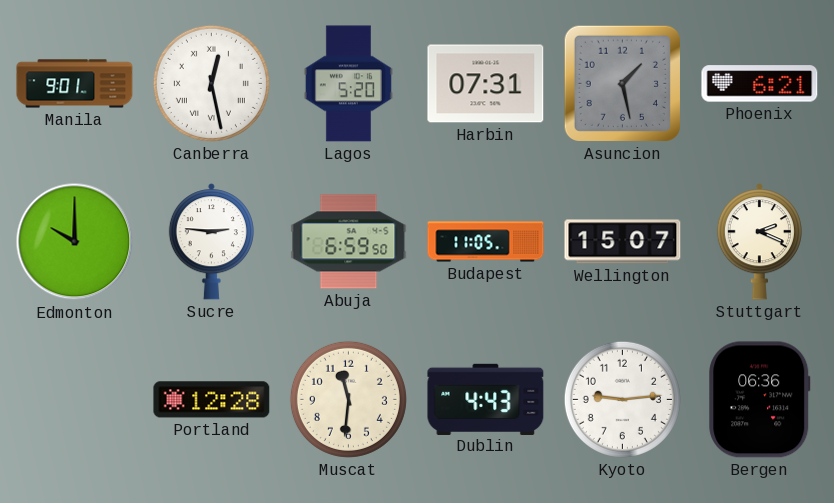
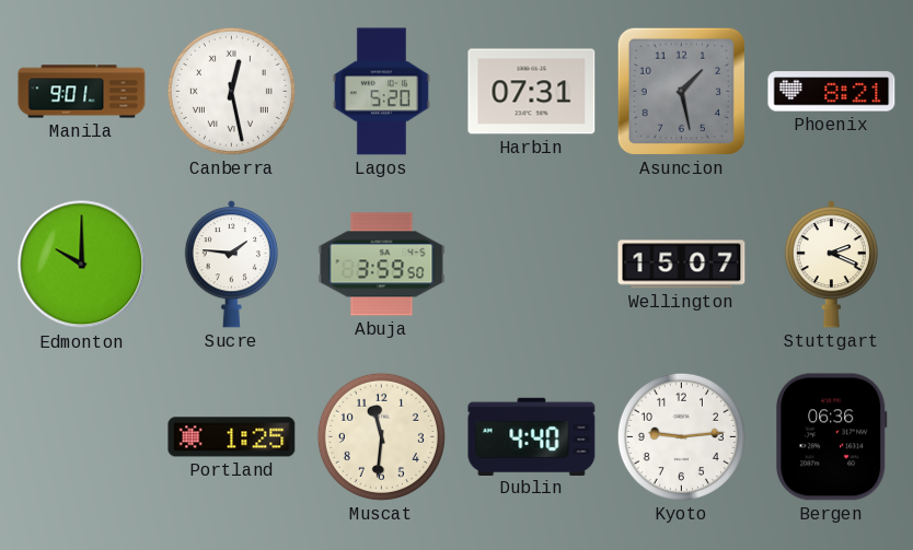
Phoenix: 6:21 -> 8:21
Sucre: 2:46 -> 1:46
Abuja: 6:59 -> 3:59
Budapest: 11:05 -> none
Portland: 12:28 -> 1:25
Dublin: 4:43 -> 4:40
